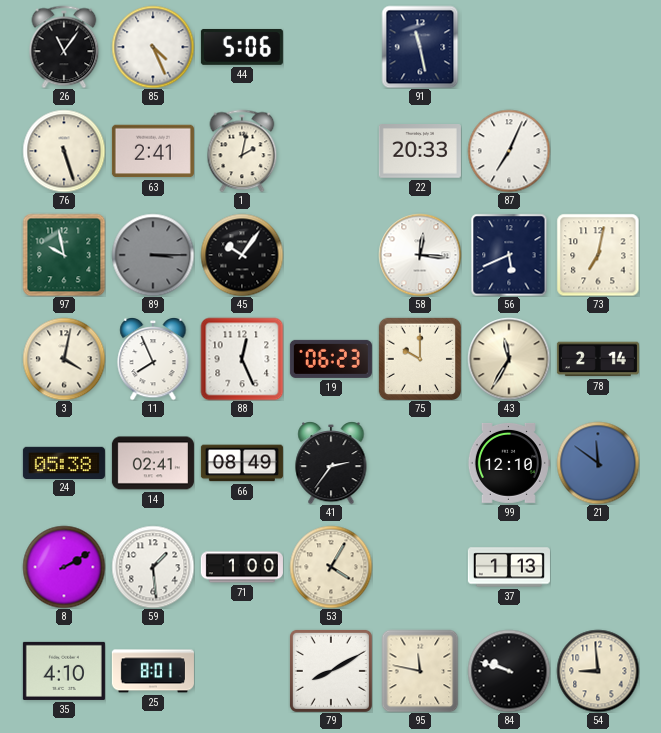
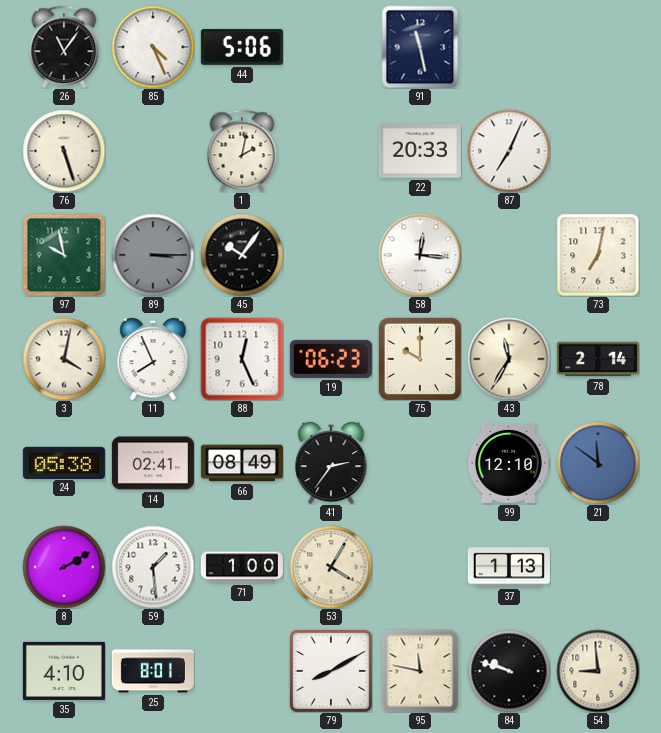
63: 2:41 -> none
56: 5:41 -> none
